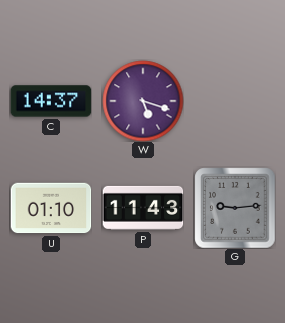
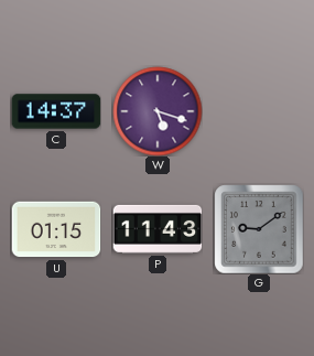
U: 01:10 -> 01:15
G: 9:14 -> 9:09
